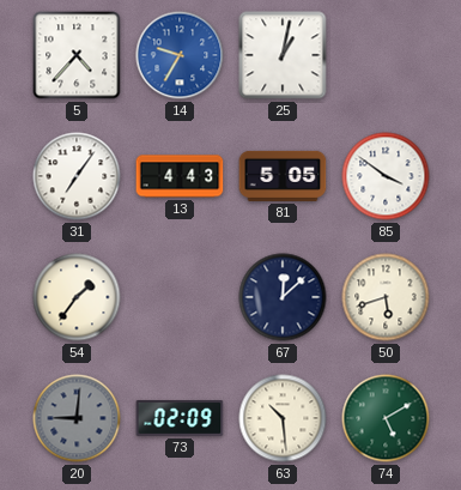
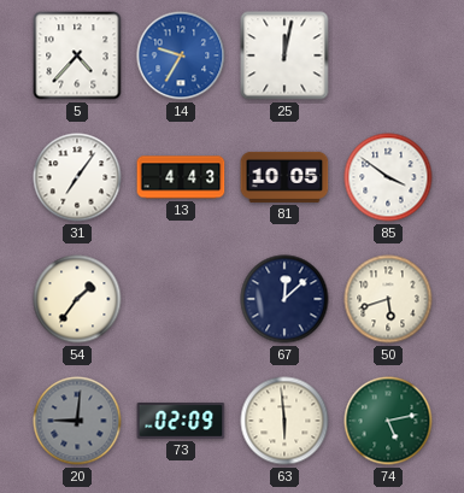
25: 1:02 -> 12:02
81: 5:05 -> 10:05
63: 10:29 -> 5:59
74: 5:10 -> 5:13
